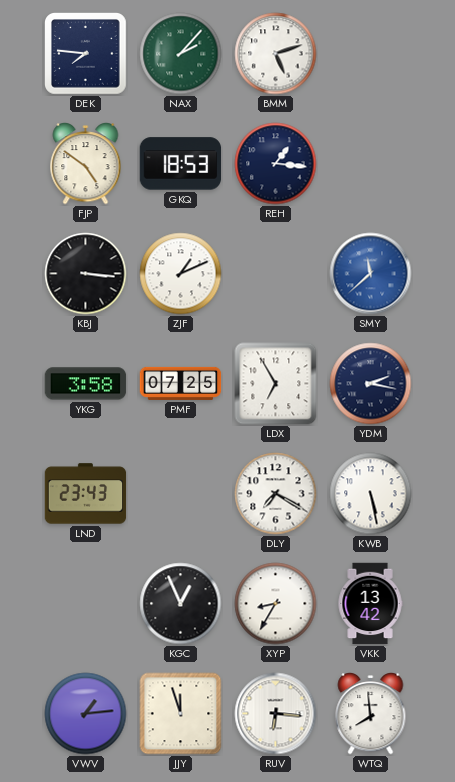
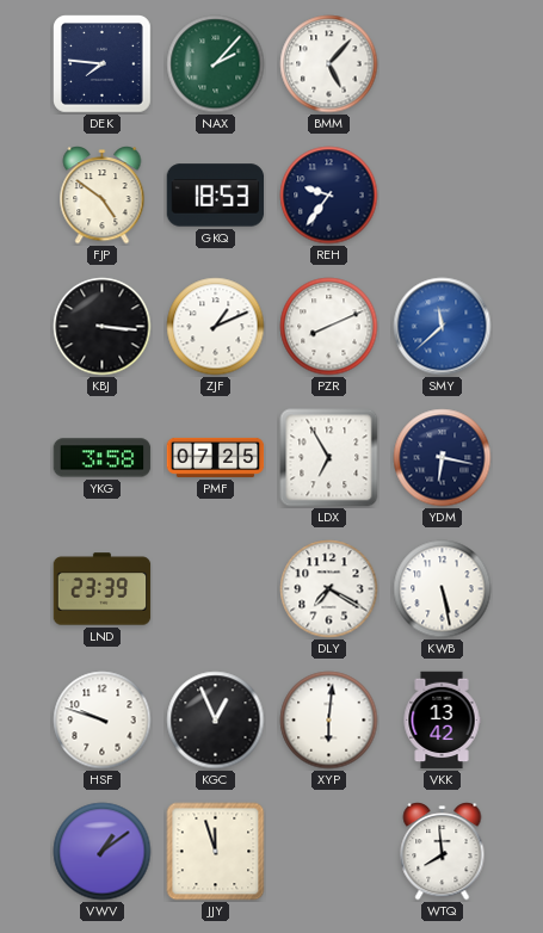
BMM: 5:12 -> 5:07
REH: 1:16 -> 9:36
PZR: none -> 8:11
YDM: 2:17 -> 6:17
LND: 23:43 -> 23:39
HSF: none -> 9:48
XYP: 8:35 -> 6:01
VWV: 1:14 -> 1:09
RUV: 6:16 -> none
